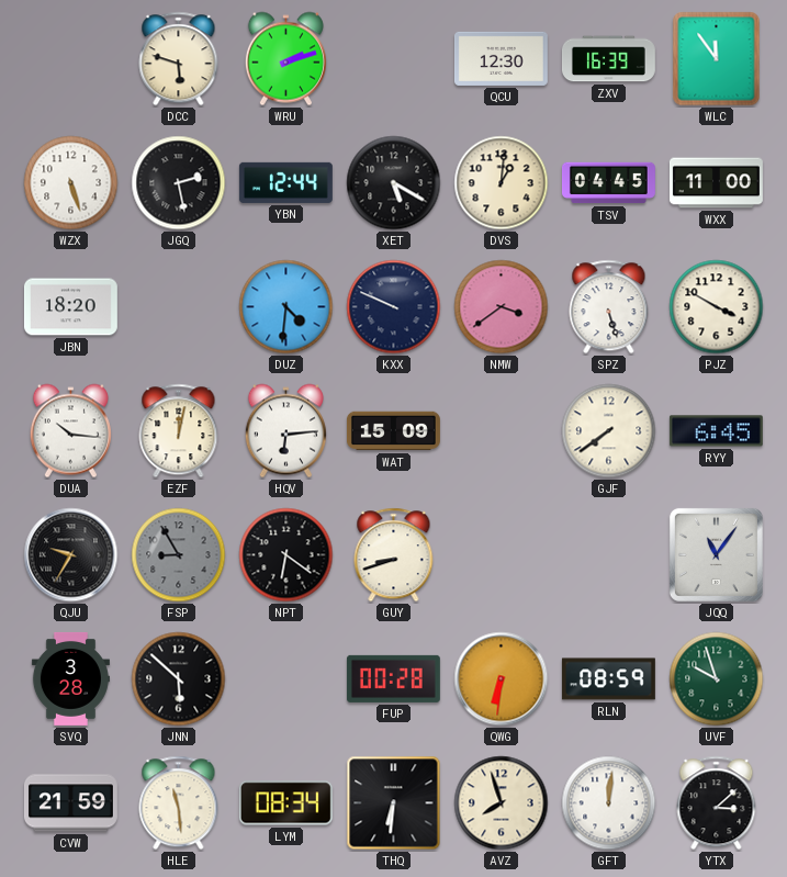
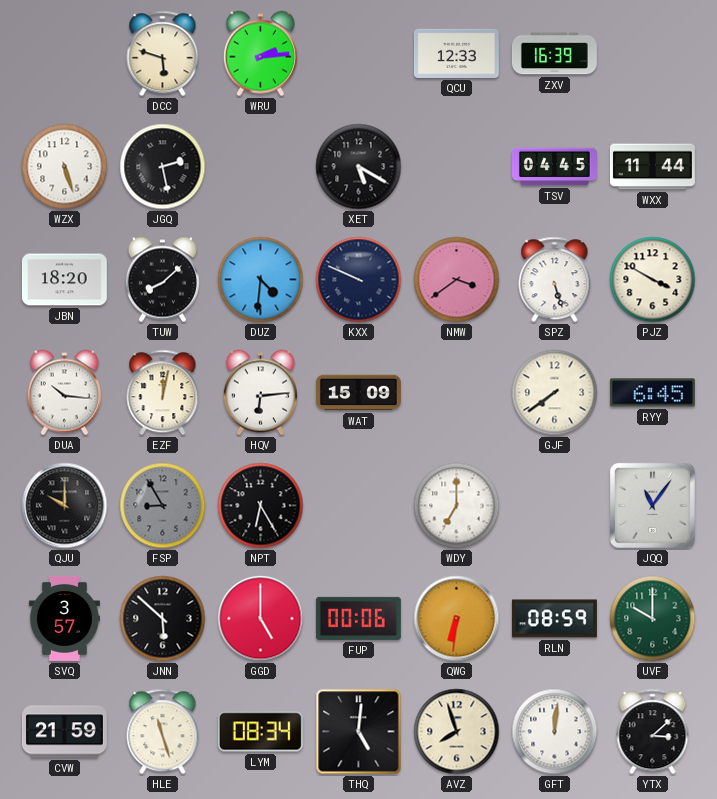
WRU: 2:12 -> 2:14
QCU: 12:30 -> 12:33
WLC: 11:54 -> none
YBN: 12:44 -> none
DVS: 1:01 -> none
WXX: 11:00 -> 11:44
TUW: none -> 8:08
QJU: 9:35 -> 10:00
NPT: 6:21 -> 6:25
GUY: 8:42 -> none
WDY: none -> 7:00
SVQ: 3:28 -> 3:57
GGD: none -> 5:00
FUP: 00:28 -> 00:06
UVF: 9:57 -> 10:00
HLE: 11:29 -> 11:27
THQ: 6:31 -> 5:01
